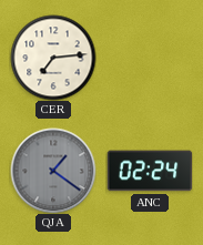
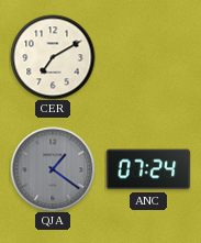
CER: 7:14 -> 7:10
ANC: 02:24 -> 07:24
